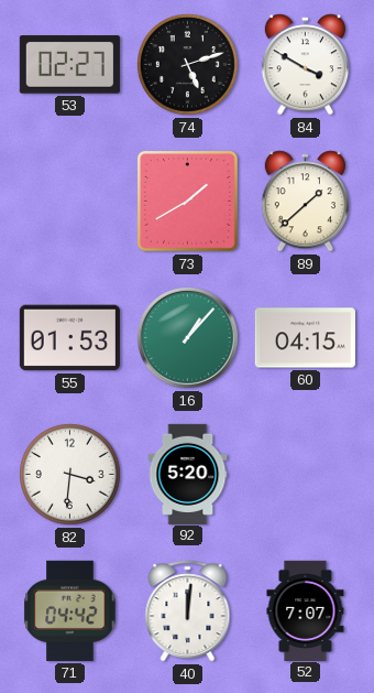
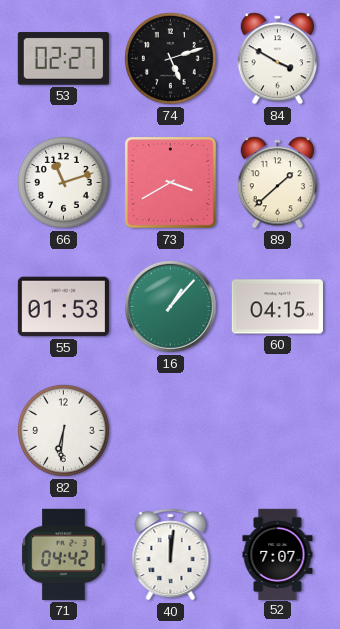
66: none -> 11:12
73: 1:40 -> 3:40
82: 3:31 -> 6:31
92: 5:20 -> none
